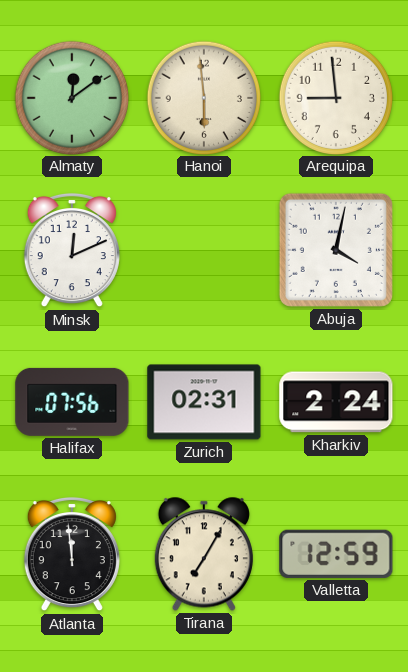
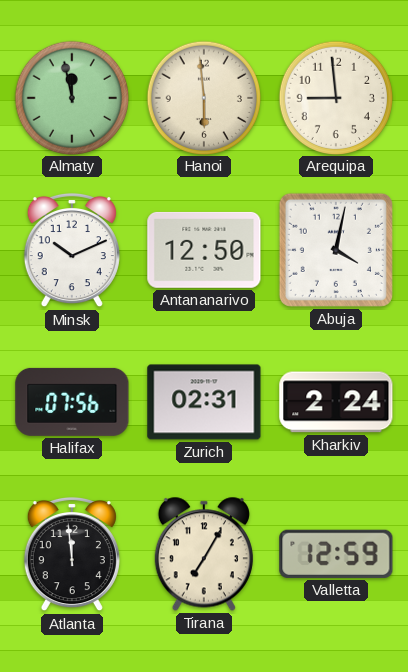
Almaty: 12:09 -> 11:58
Minsk: 12:11 -> 10:11
Antananarivo: none -> 12:50
